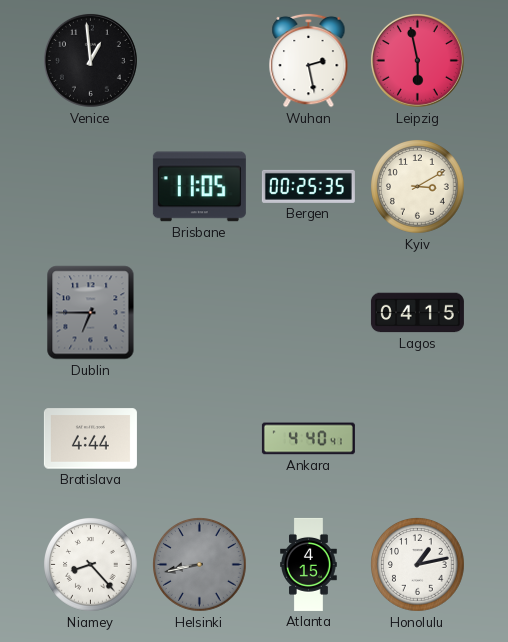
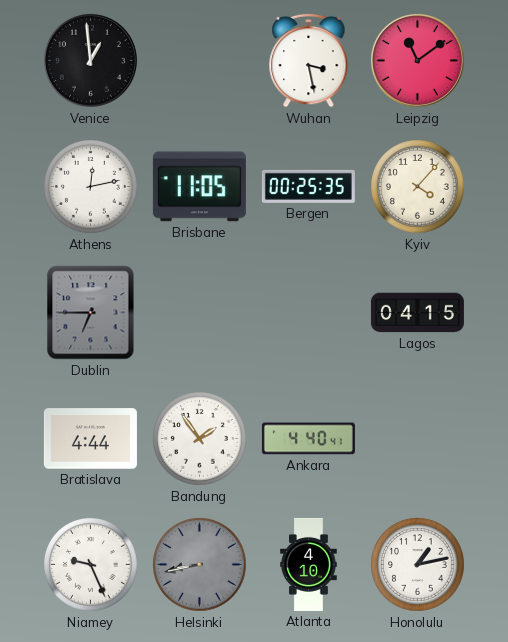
Wuhan: 2:28 -> 3:28
Leipzig: 5:58 -> 11:09
Athens: none -> 12:13
Kyiv: 3:10 -> 4:07
Bandung: none -> 1:54
Niamey: 8:23 -> 9:26
Atlanta: 4:15 -> 4:10
